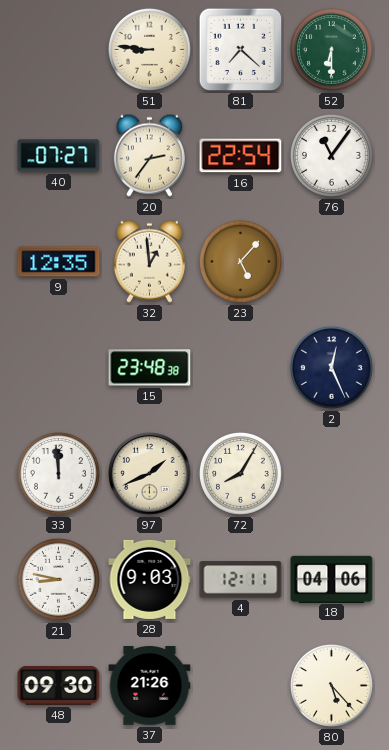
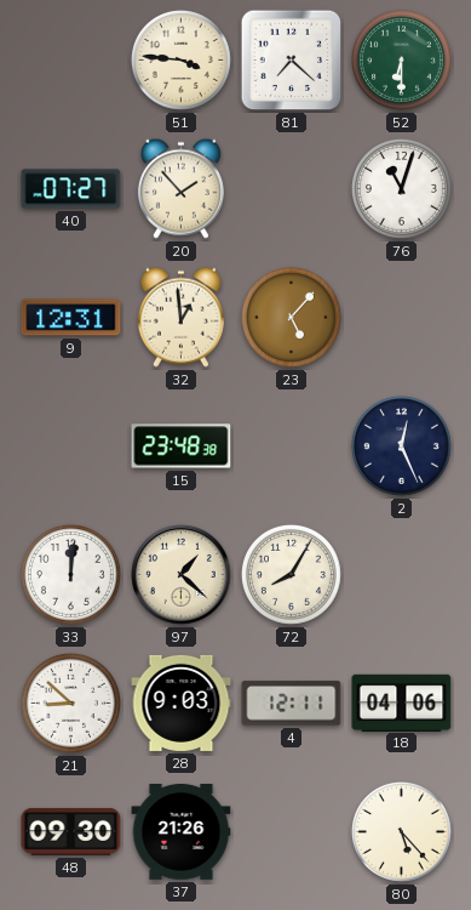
51: 8:46 -> 3:46
20: 2:36 -> 1:53
16: 22:54 -> none
76: 11:06 -> 11:03
9: 12:35 -> 12:31
33: 11:59 -> 12:01
97: 1:41 -> 1:22
21: 8:47 -> 8:52
